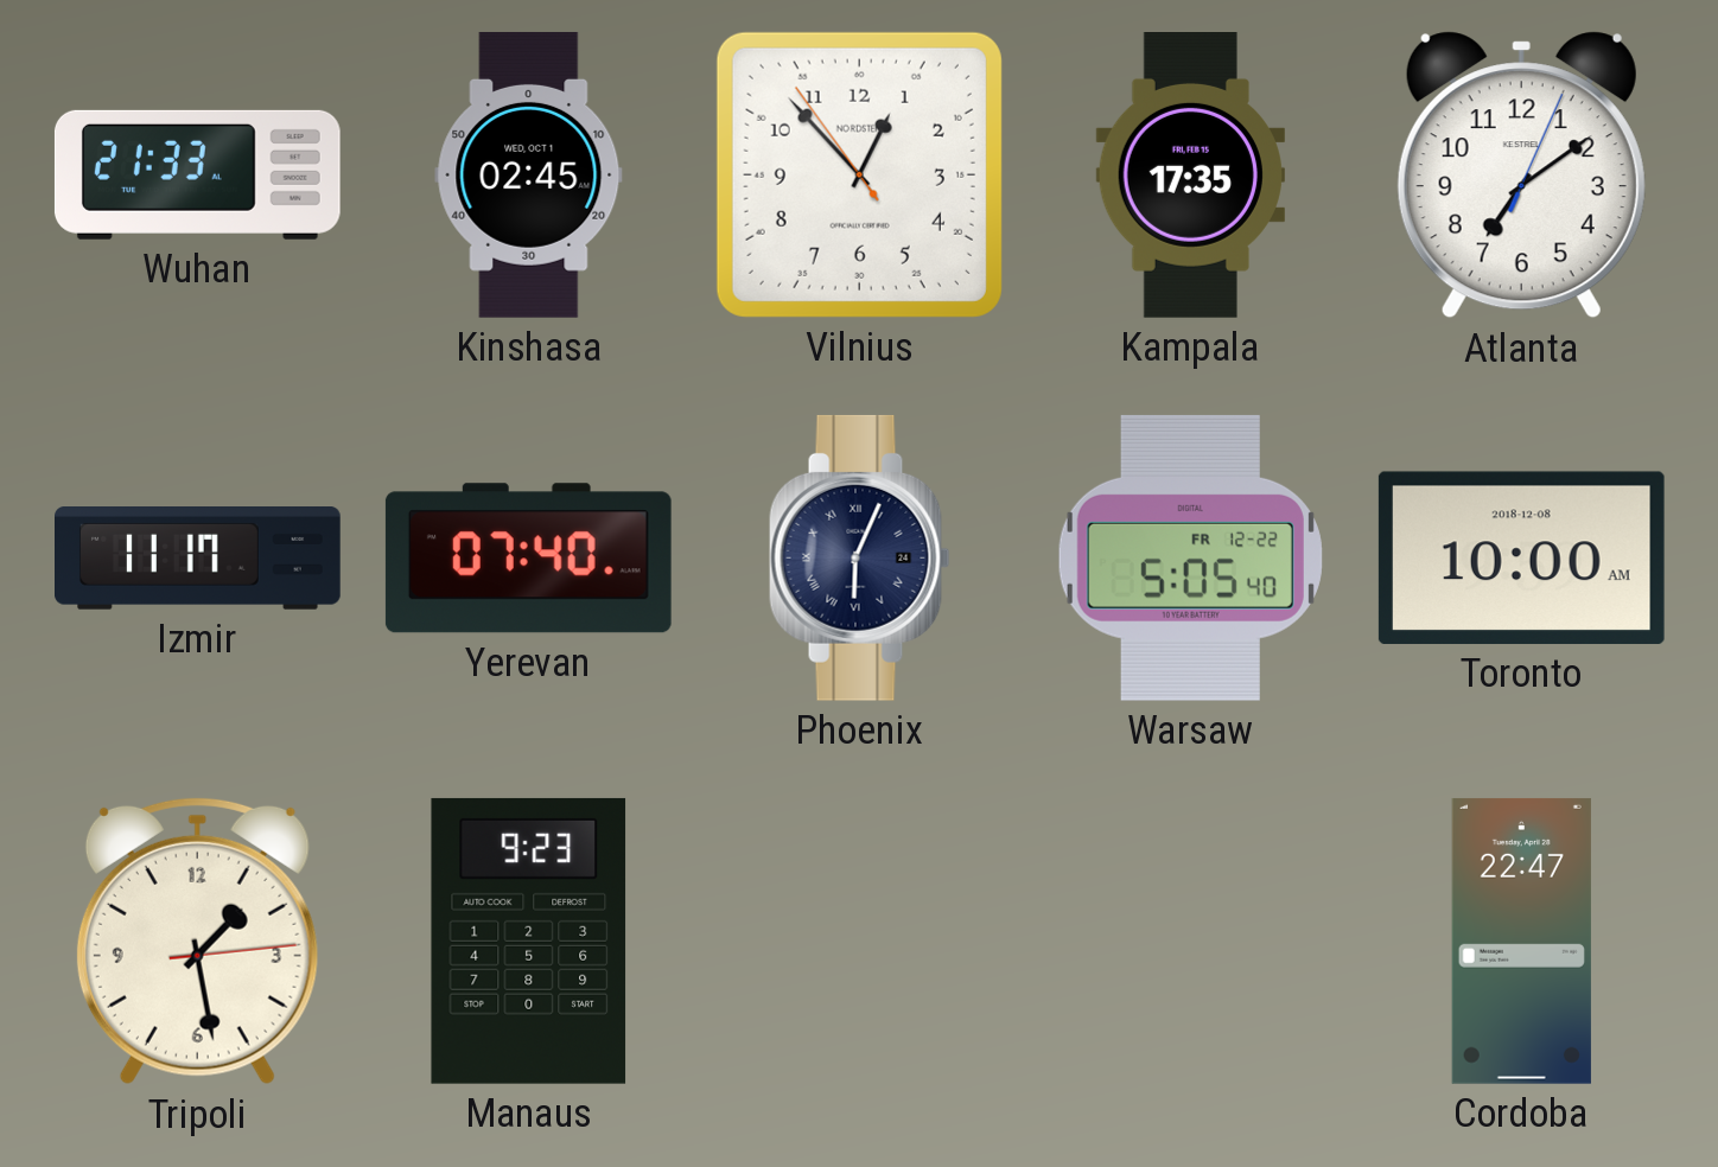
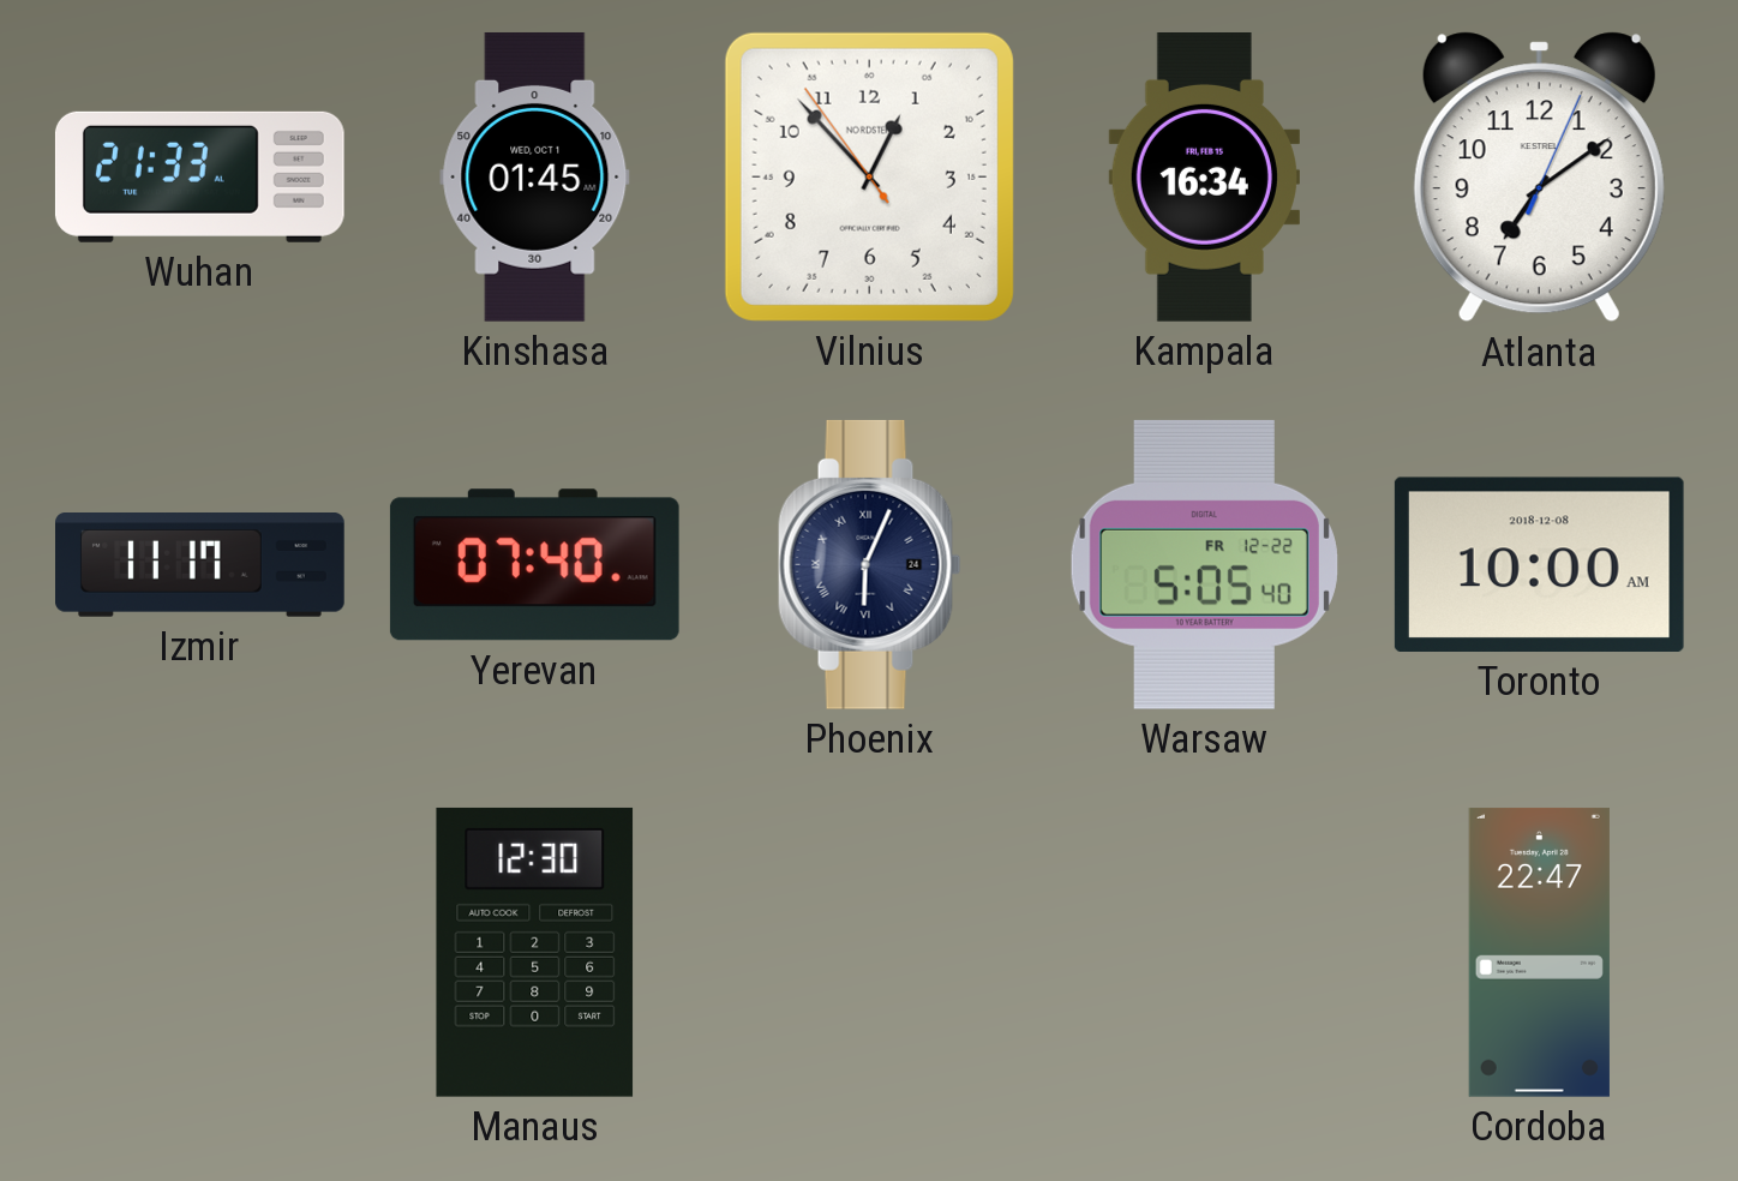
Kinshasa: 02:45 -> 01:45
Kampala: 17:35 -> 16:34
Tripoli: 1:28 -> none
Manaus: 9:23 -> 12:30
